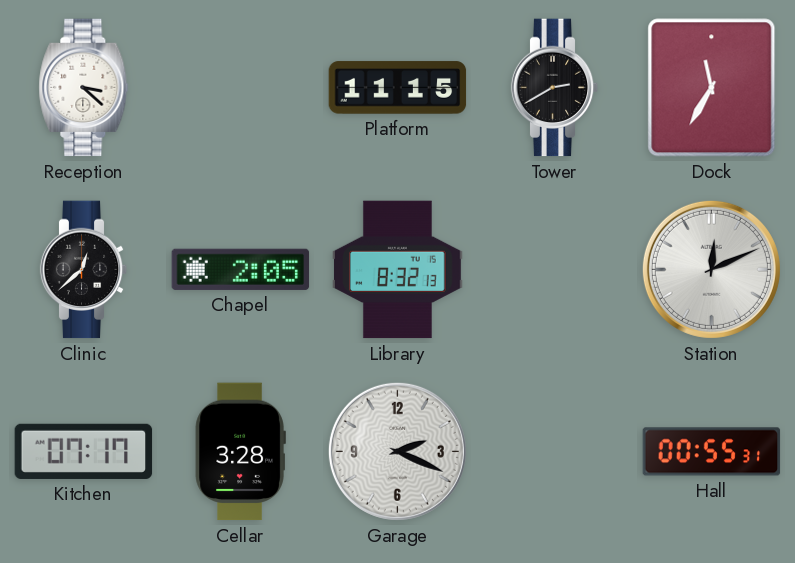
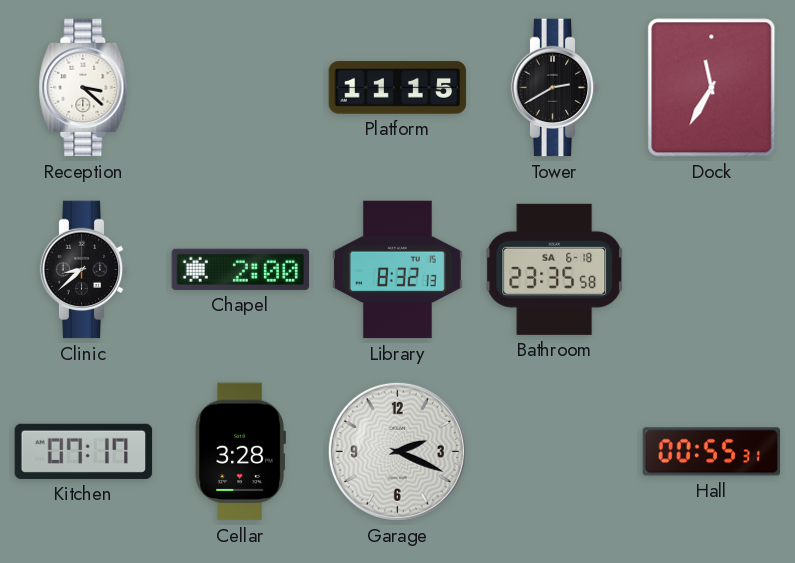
Clinic: 12:38 -> 8:38
Chapel: 2:05 -> 2:00
Bathroom: none -> 23:35
Station: 12:11 -> none
